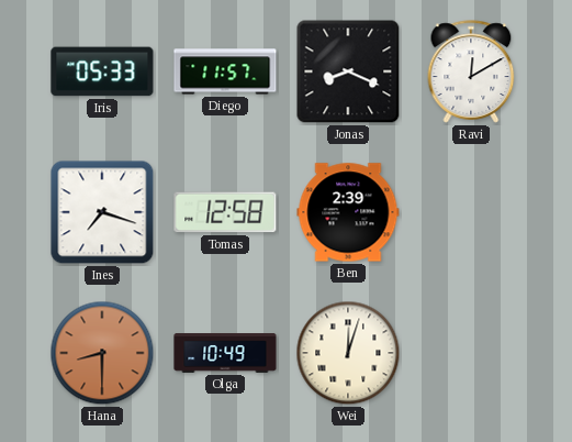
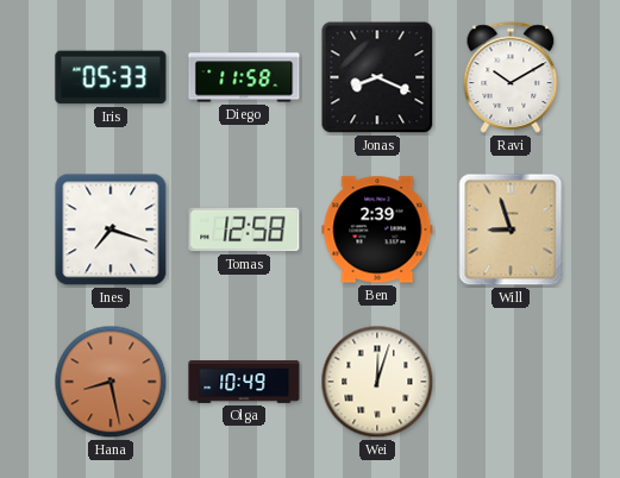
Diego: 11:57 -> 11:58
Ravi: 12:10 -> 10:10
Will: none -> 8:57
Hana: 8:30 -> 8:28
